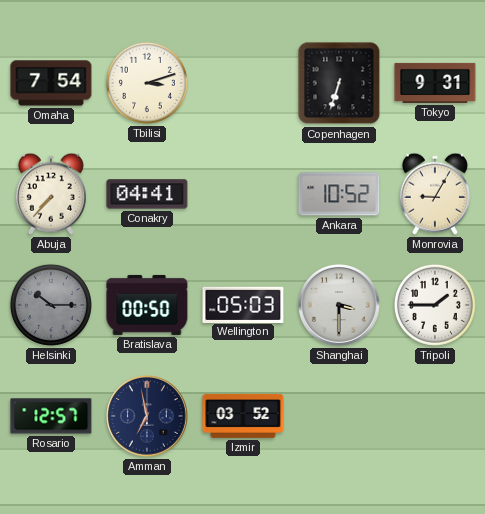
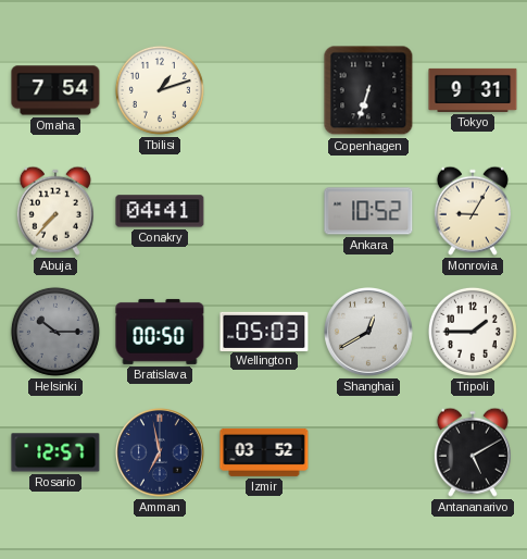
Tbilisi: 3:12 -> 1:12
Shanghai: 3:30 -> 12:40
Antananarivo: none -> 5:10
